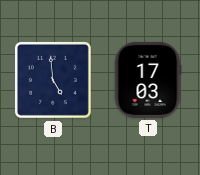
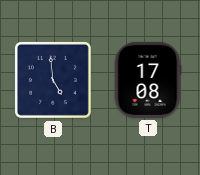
T: 17:03 -> 17:08
